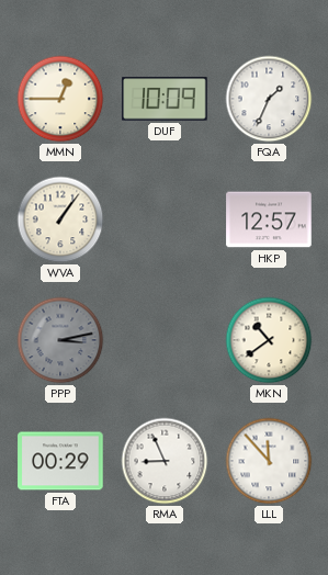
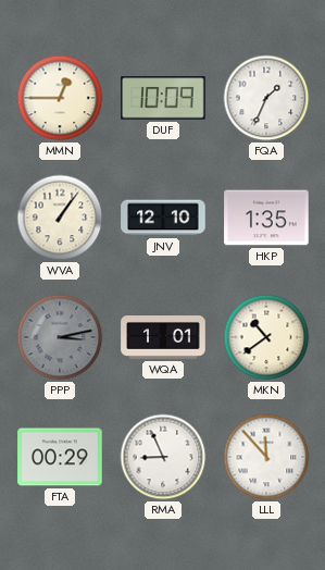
JNV: none -> 12:10
HKP: 12:57 -> 1:35
WQA: none -> 1:01
